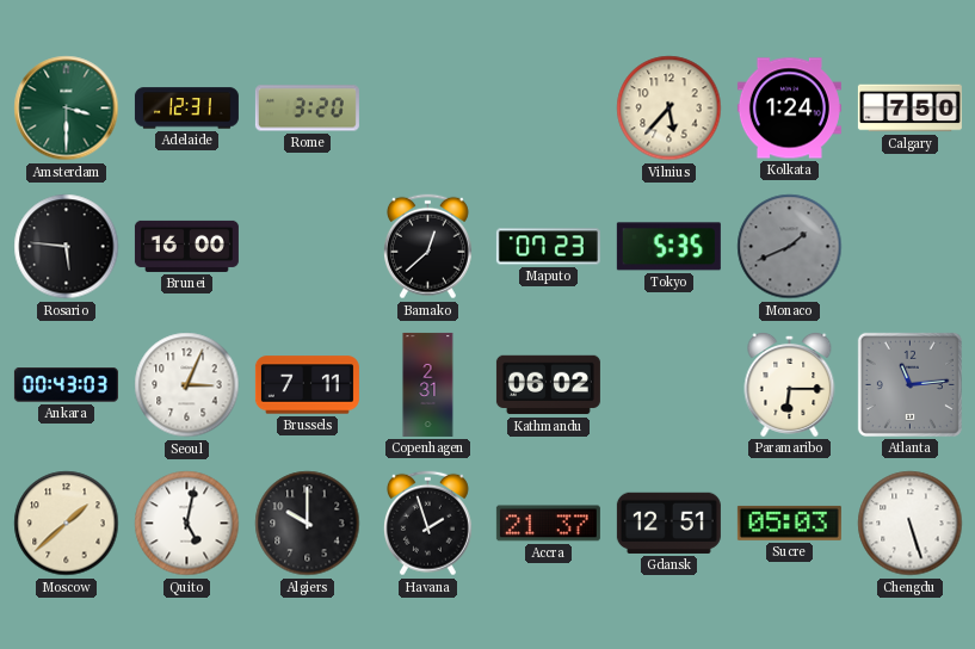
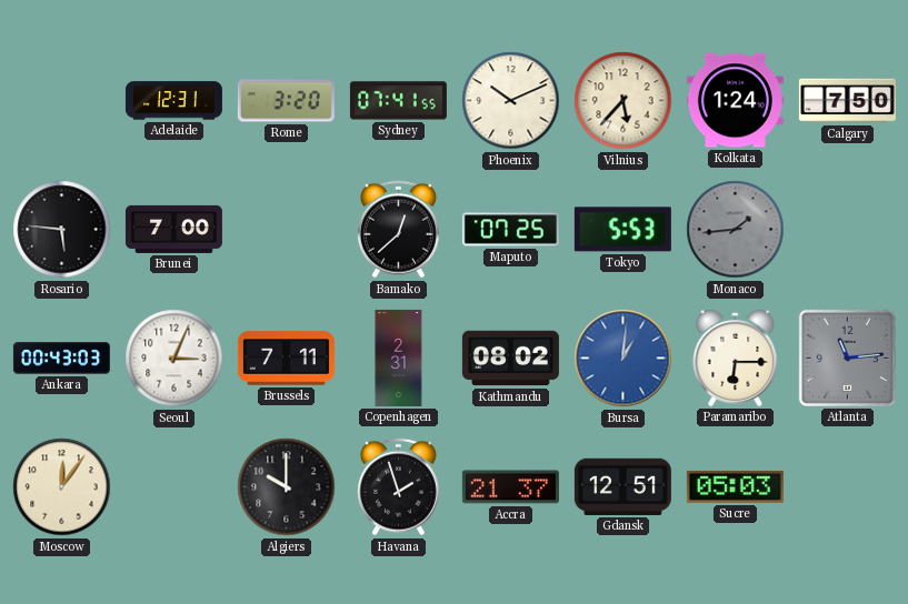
Amsterdam: 3:30 -> none
Sydney: none -> 07:41
Phoenix: none -> 10:11
Brunei: 16:00 -> 7:00
Maputo: 07:23 -> 07:25
Tokyo: 5:35 -> 5:53
Monaco: 1:41 -> 1:44
Kathmandu: 06:02 -> 08:02
Bursa: none -> 1:01
Moscow: 1:38 -> 12:06
Quito: 5:02 -> none
Chengdu: 5:27 -> none
